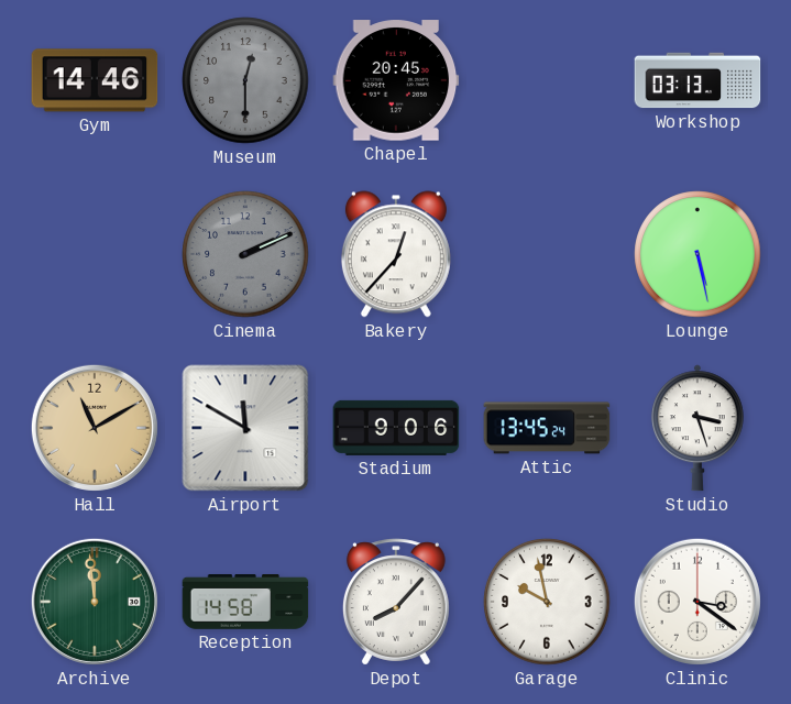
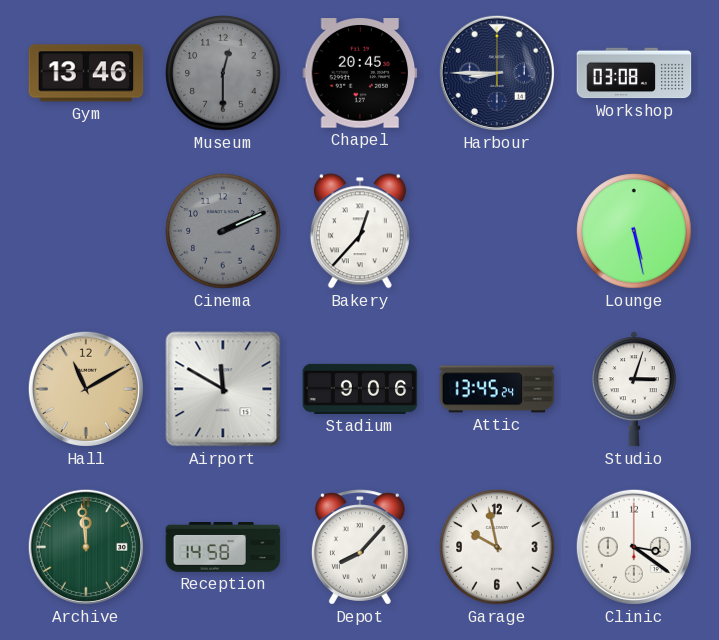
Gym: 14:46 -> 13:46
Harbour: none -> 8:45
Workshop: 03:13 -> 03:08
Studio: 3:27 -> 3:03
